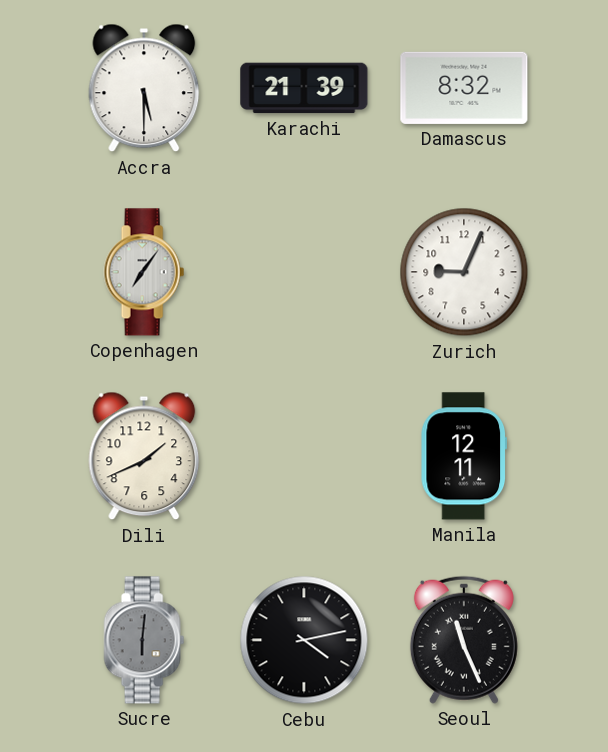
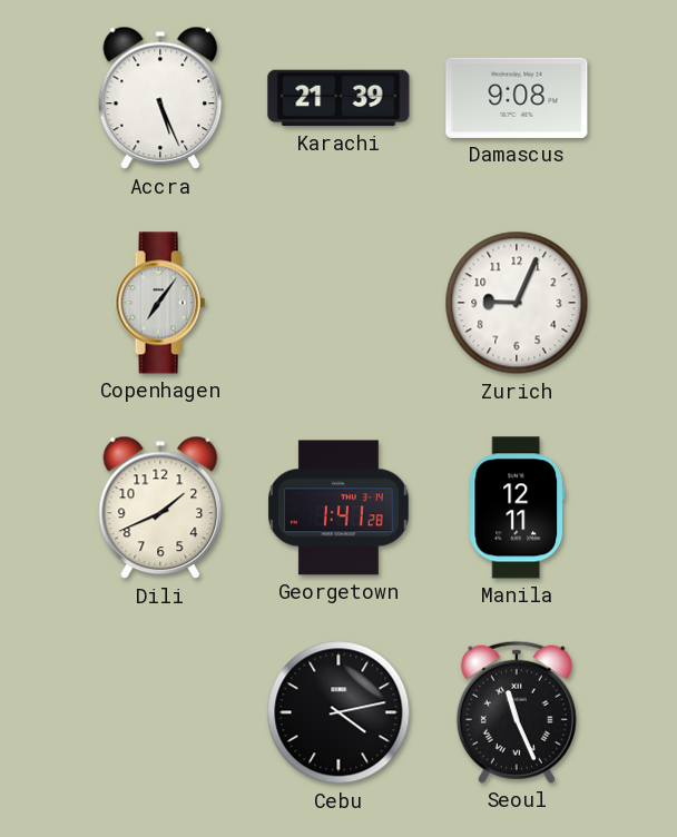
Accra: 5:30 -> 5:26
Damascus: 8:32 -> 9:08
Georgetown: none -> 1:41
Sucre: 6:01 -> none
